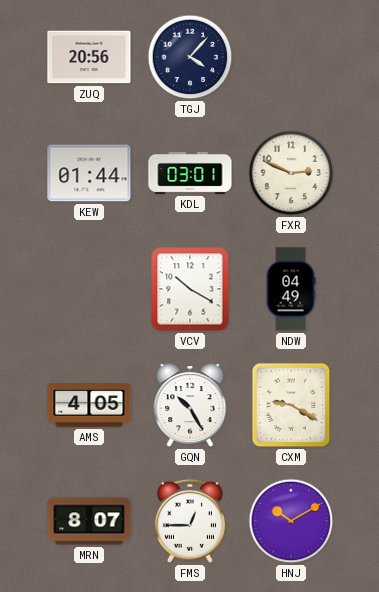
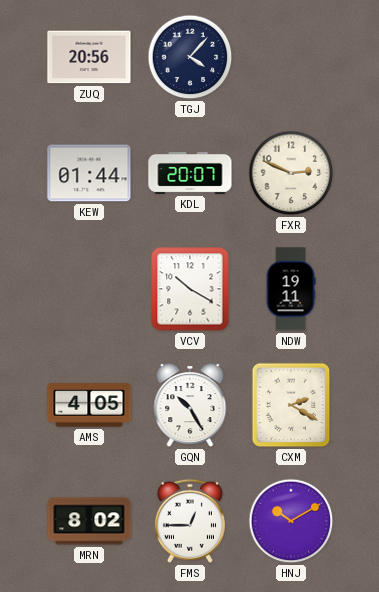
KDL: 03:01 -> 20:07
NDW: 04:49 -> 19:11
CXM: 9:20 -> 2:20
MRN: 8:07 -> 8:02
